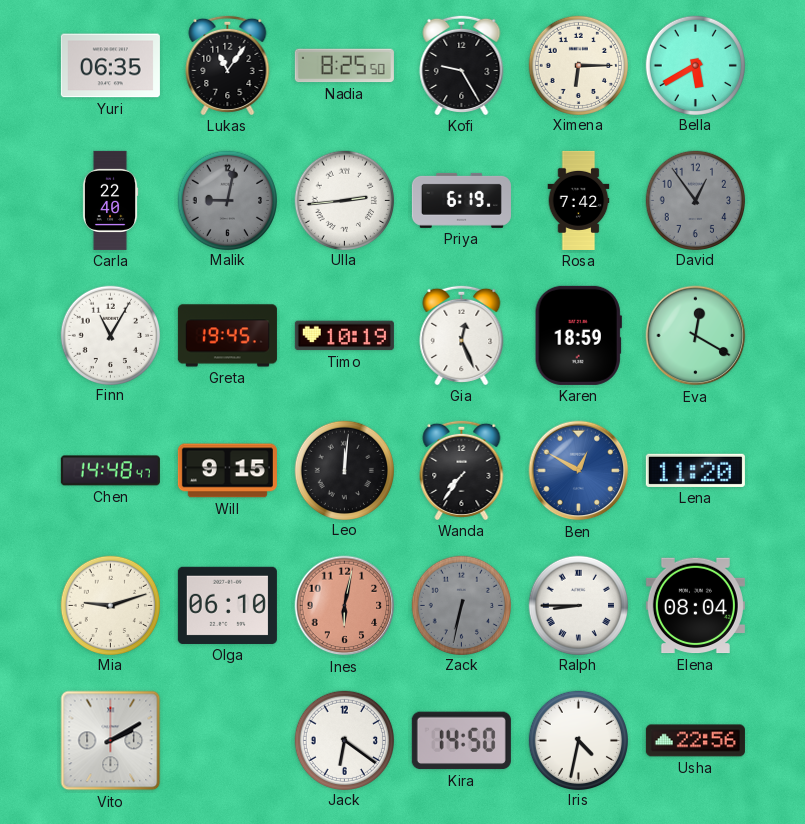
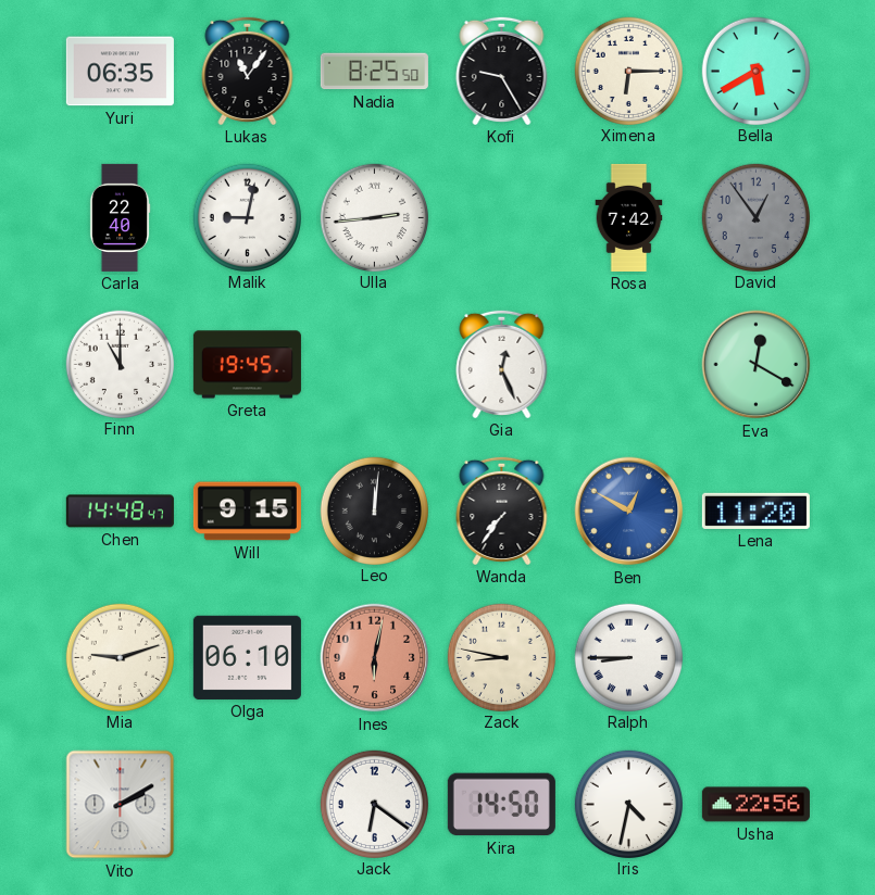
Malik dial: grey -> white
Priya: 6:19 -> none
Finn: 11:05 -> 11:00
Timo: 10:19 -> none
Karen: 18:59 -> none
Zack: 6:32 -> 8:47
Zack dial: grey -> cream
Elena: 08:04 -> none
